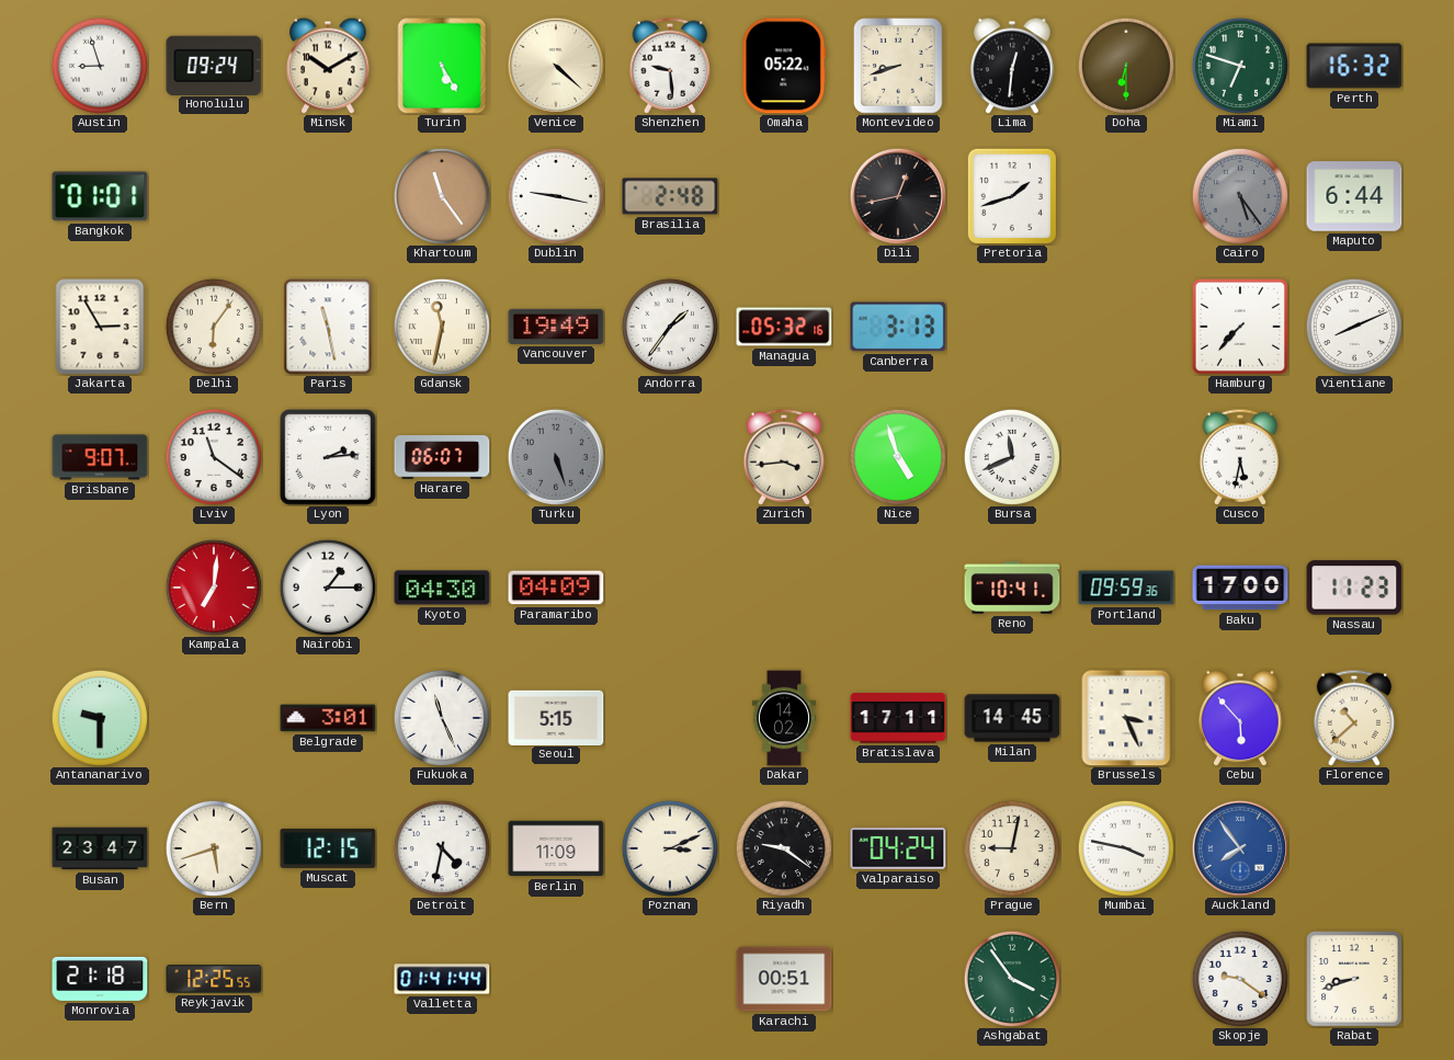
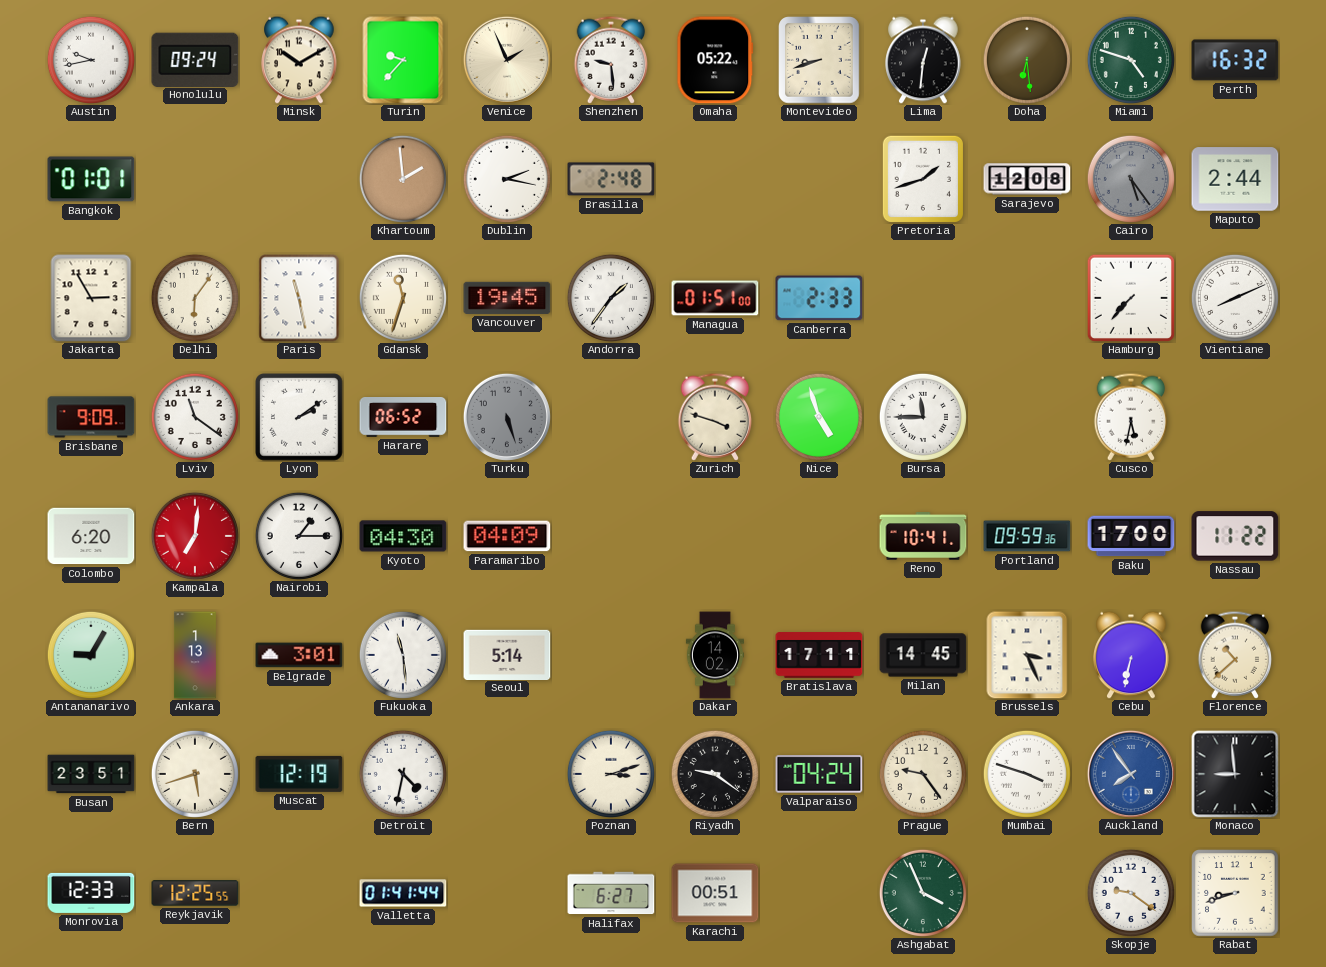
Austin: 8:57 -> 9:43
Turin: 5:25 -> 9:37
Venice: 4:22 -> 1:56
Doha: 6:30 -> 6:29
Miami: 6:48 -> 4:48
Khartoum: 11:24 -> 1:59
Dublin: 9:17 -> 2:17
Dili: 12:43 -> none
Sarajevo: none -> 12:08
Maputo: 6:44 -> 2:44
Gdansk: 11:32 -> 11:33
Vancouver: 19:49 -> 19:45
Managua: 05:32 -> 01:51
Canberra: 3:13 -> 2:33
Brisbane: 9:07 -> 9:09
Lyon: 2:14 -> 2:09
Harare: 06:07 -> 06:52
Zurich: 3:44 -> 3:48
Bursa: 11:41 -> 11:45
Colombo: none -> 6:20
Nassau: 11:23 -> 11:22
Antananarivo: 9:30 -> 9:05
Ankara: none -> 1:13
Fukuoka: 11:26 -> 11:29
Seoul: 5:15 -> 5:14
Cebu: 5:53 -> 6:32
Busan: 23:47 -> 23:51
Muscat: 12:15 -> 12:19
Berlin: 11:09 -> none
Poznan: 3:11 -> 3:12
Prague: 9:02 -> 9:24
Mumbai: 3:47 -> 3:48
Monaco: none -> 8:59
Monrovia: 21:18 -> 12:33
Halifax: none -> 6:27
Ashgabat: 3:54 -> 3:56
